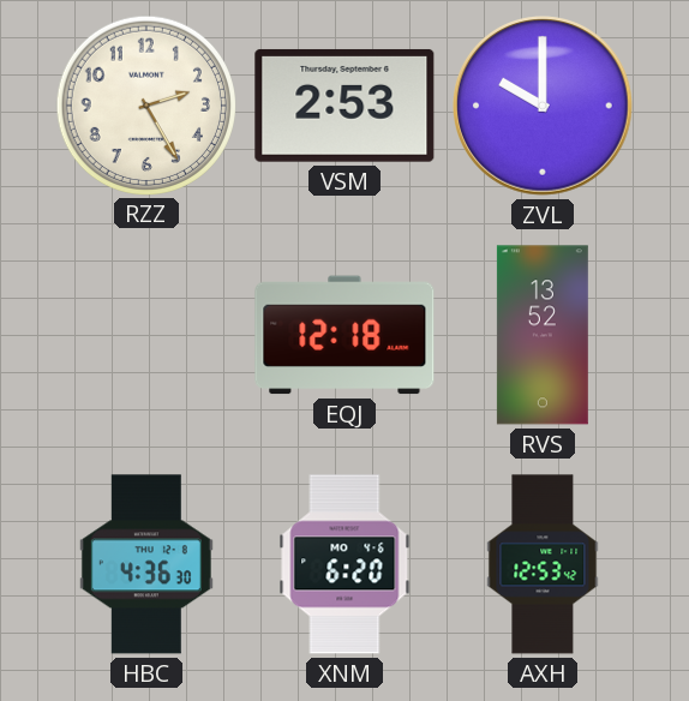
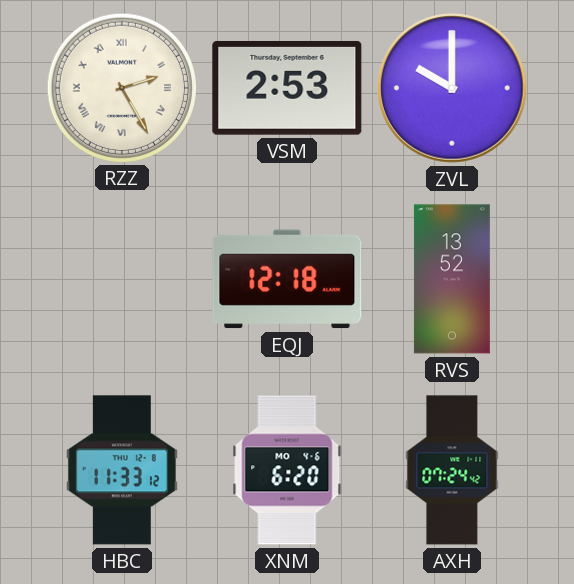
RZZ numerals: Arabic -> Roman
HBC: 4:36 -> 11:33
AXH: 12:53 -> 07:24
